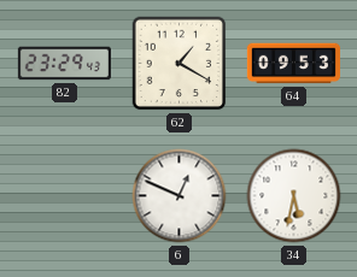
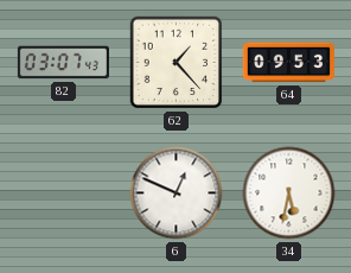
82: 23:29 -> 03:07
62: 1:20 -> 1:23
